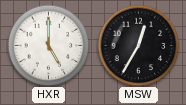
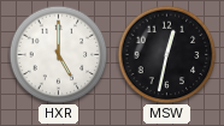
MSW: 12:35 -> 12:32
